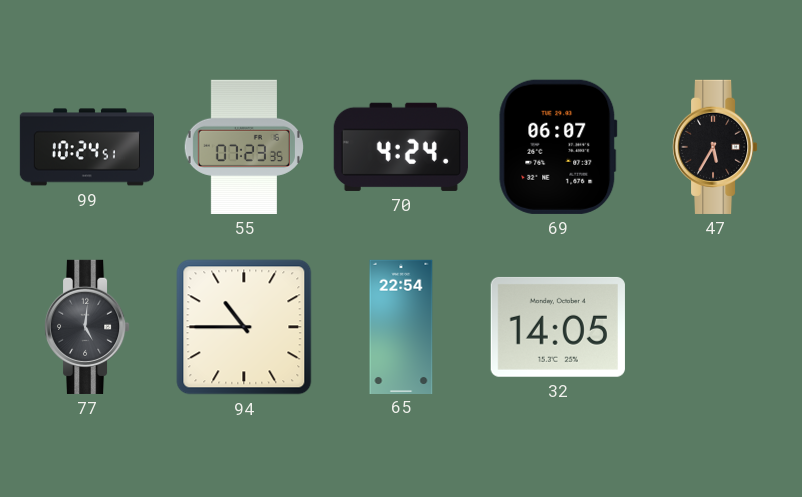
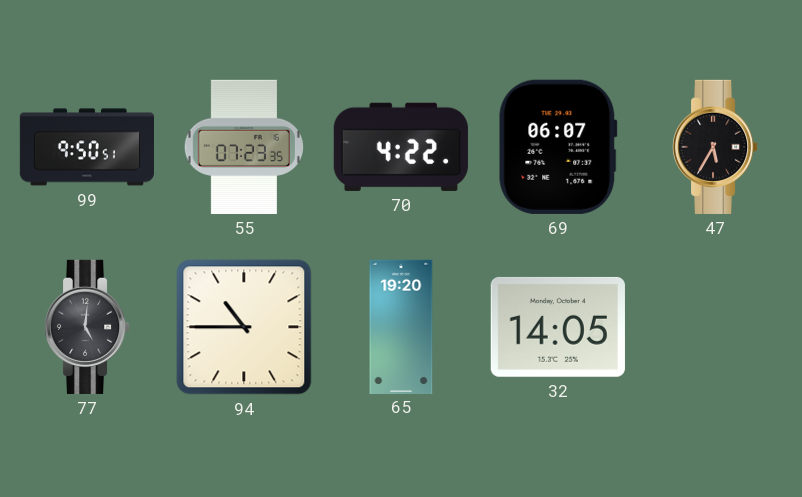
99: 10:24 -> 9:50
70: 4:24 -> 4:22
65: 22:54 -> 19:20
